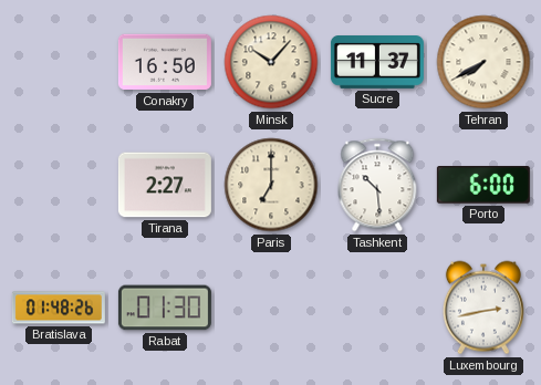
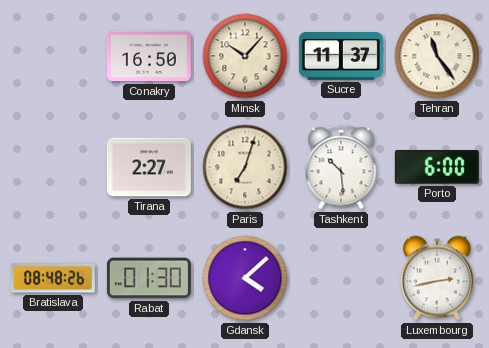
Tehran: 7:40 -> 11:24
Paris: 7:00 -> 7:03
Bratislava: 01:48 -> 08:48
Gdansk: none -> 4:08
